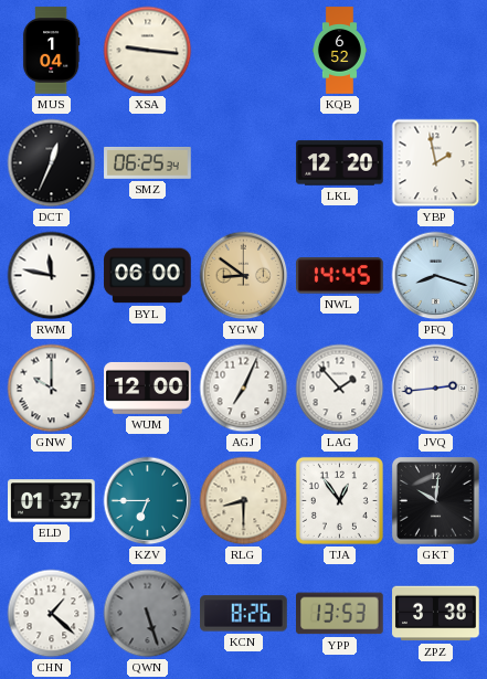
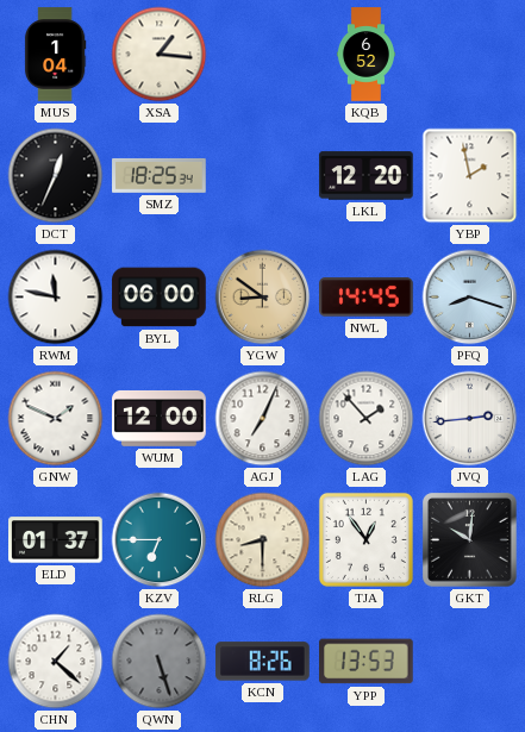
XSA: 9:16 -> 1:16
SMZ: 06:25 -> 18:25
GNW: 10:00 -> 1:49
ZPZ: 3:38 -> none
